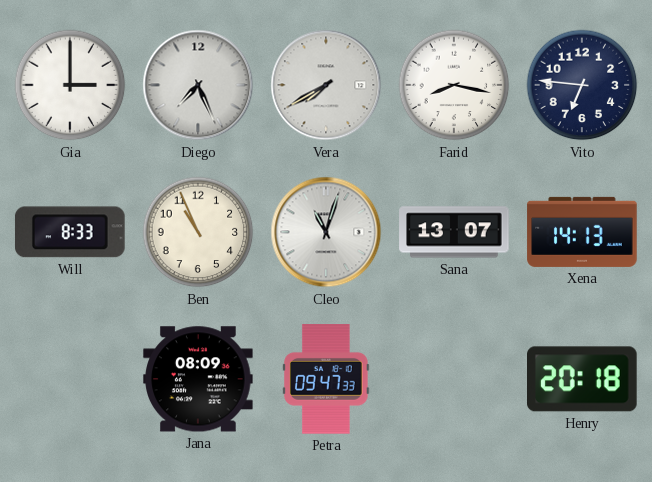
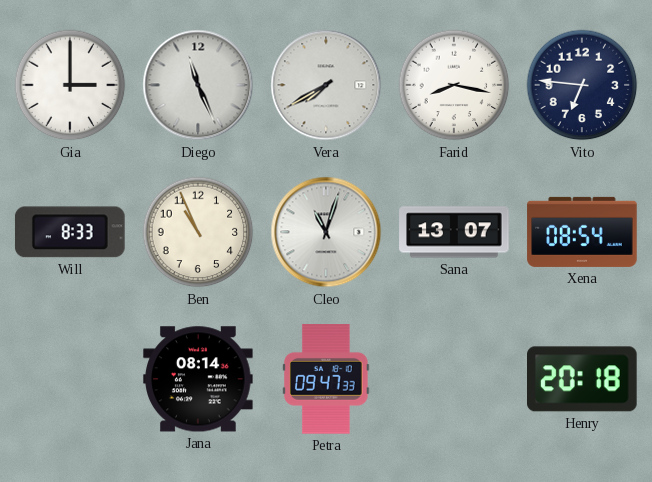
Diego: 7:26 -> 11:26
Xena: 14:13 -> 08:54
Jana: 08:09 -> 08:14
